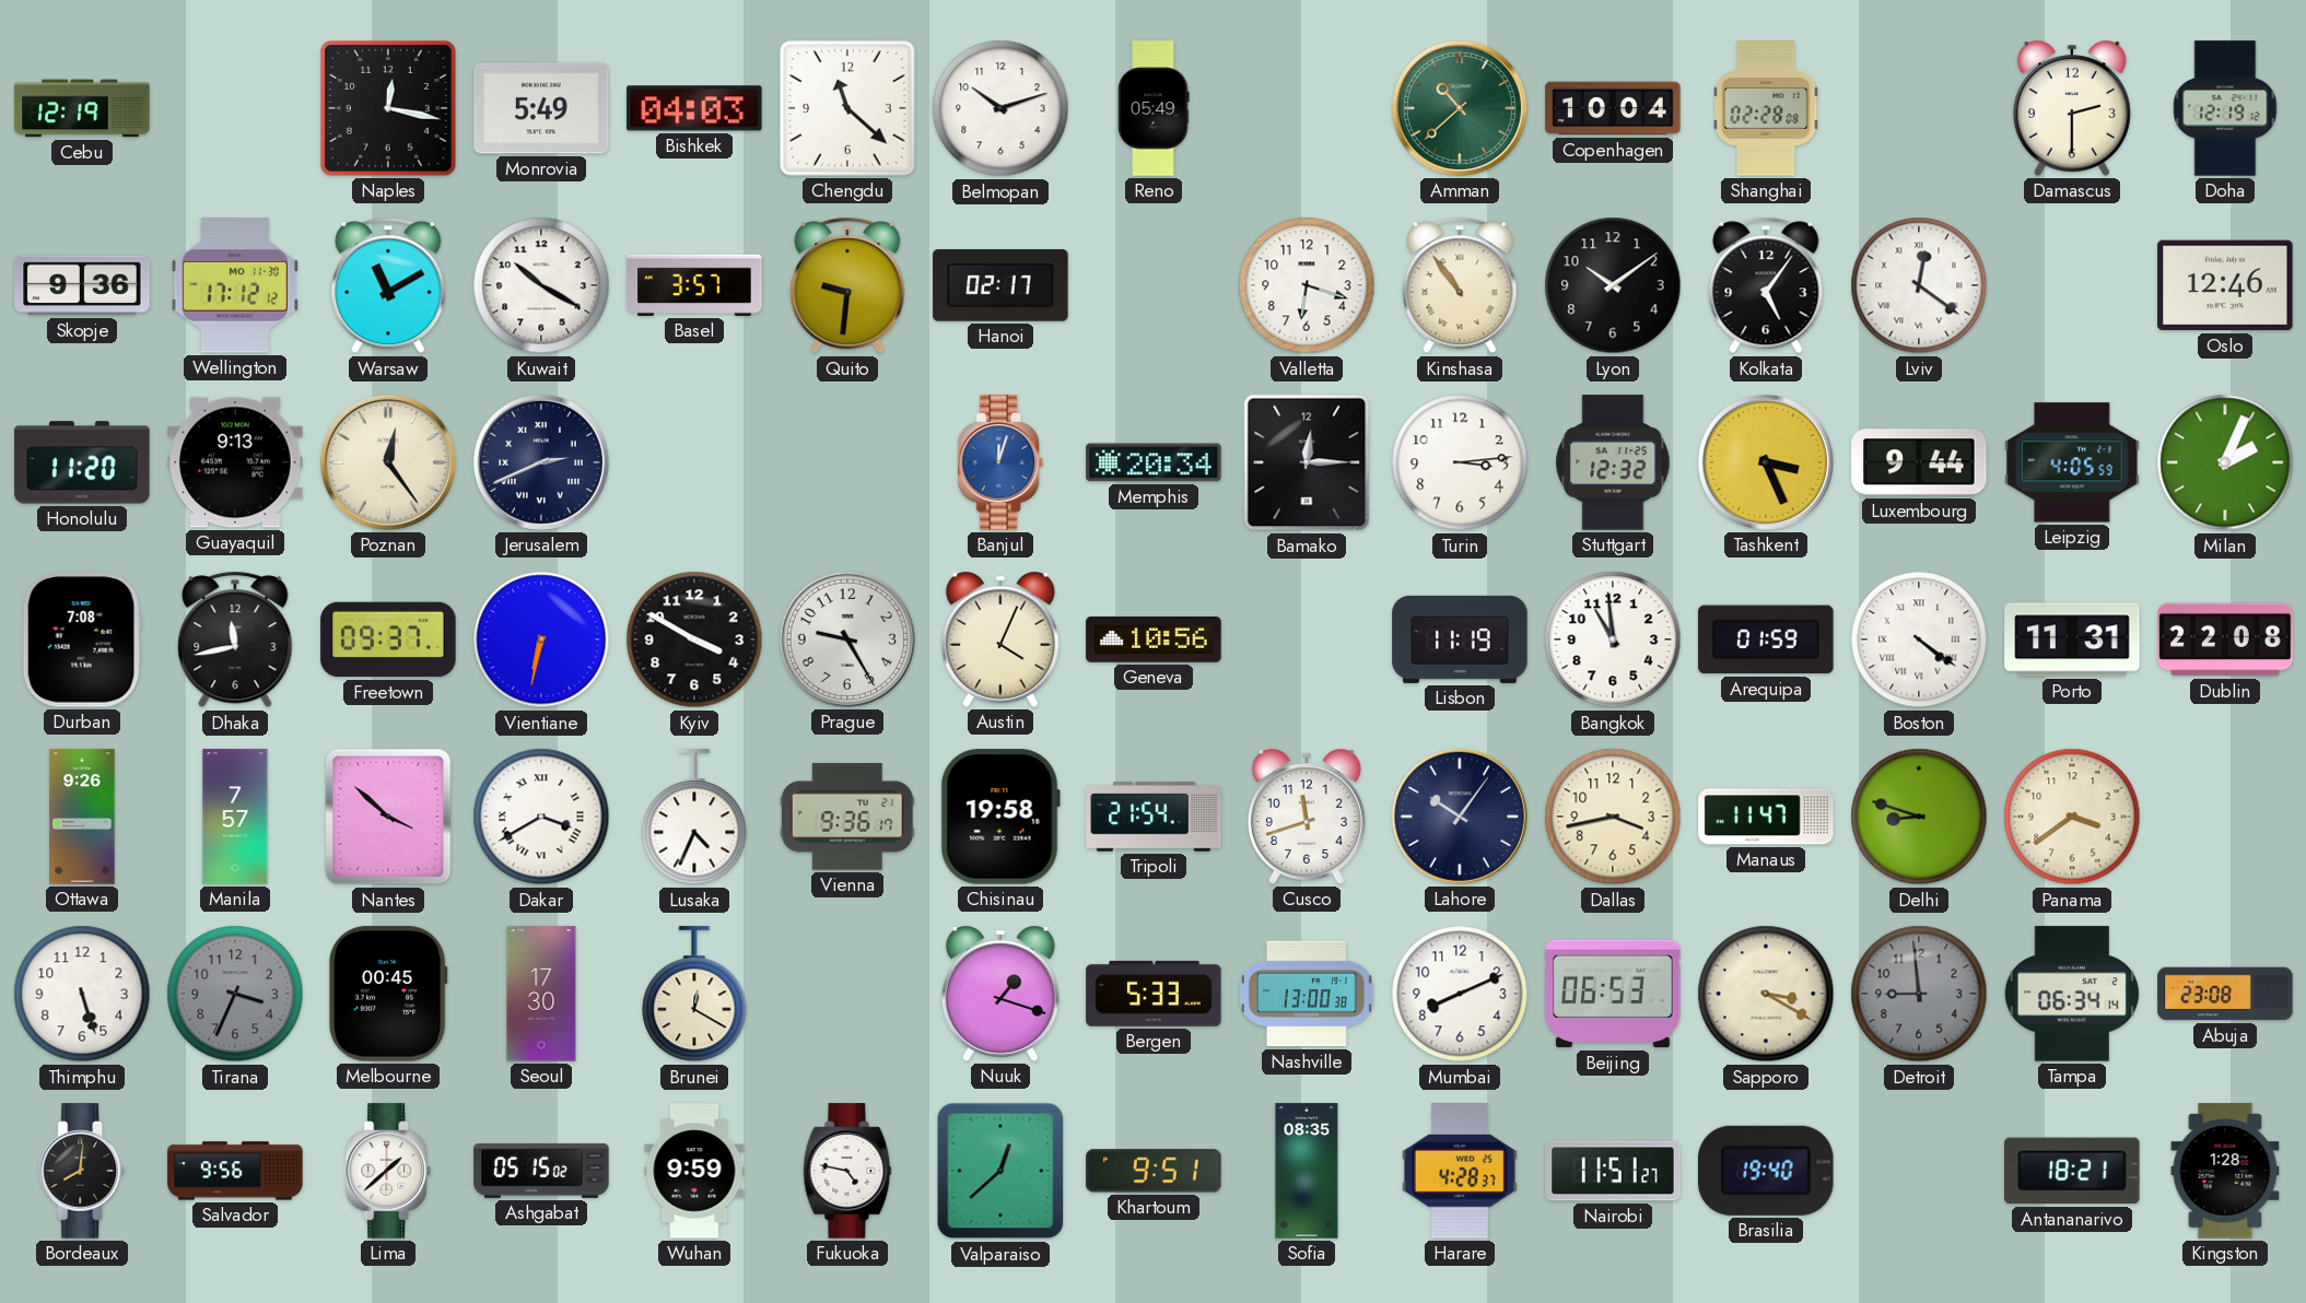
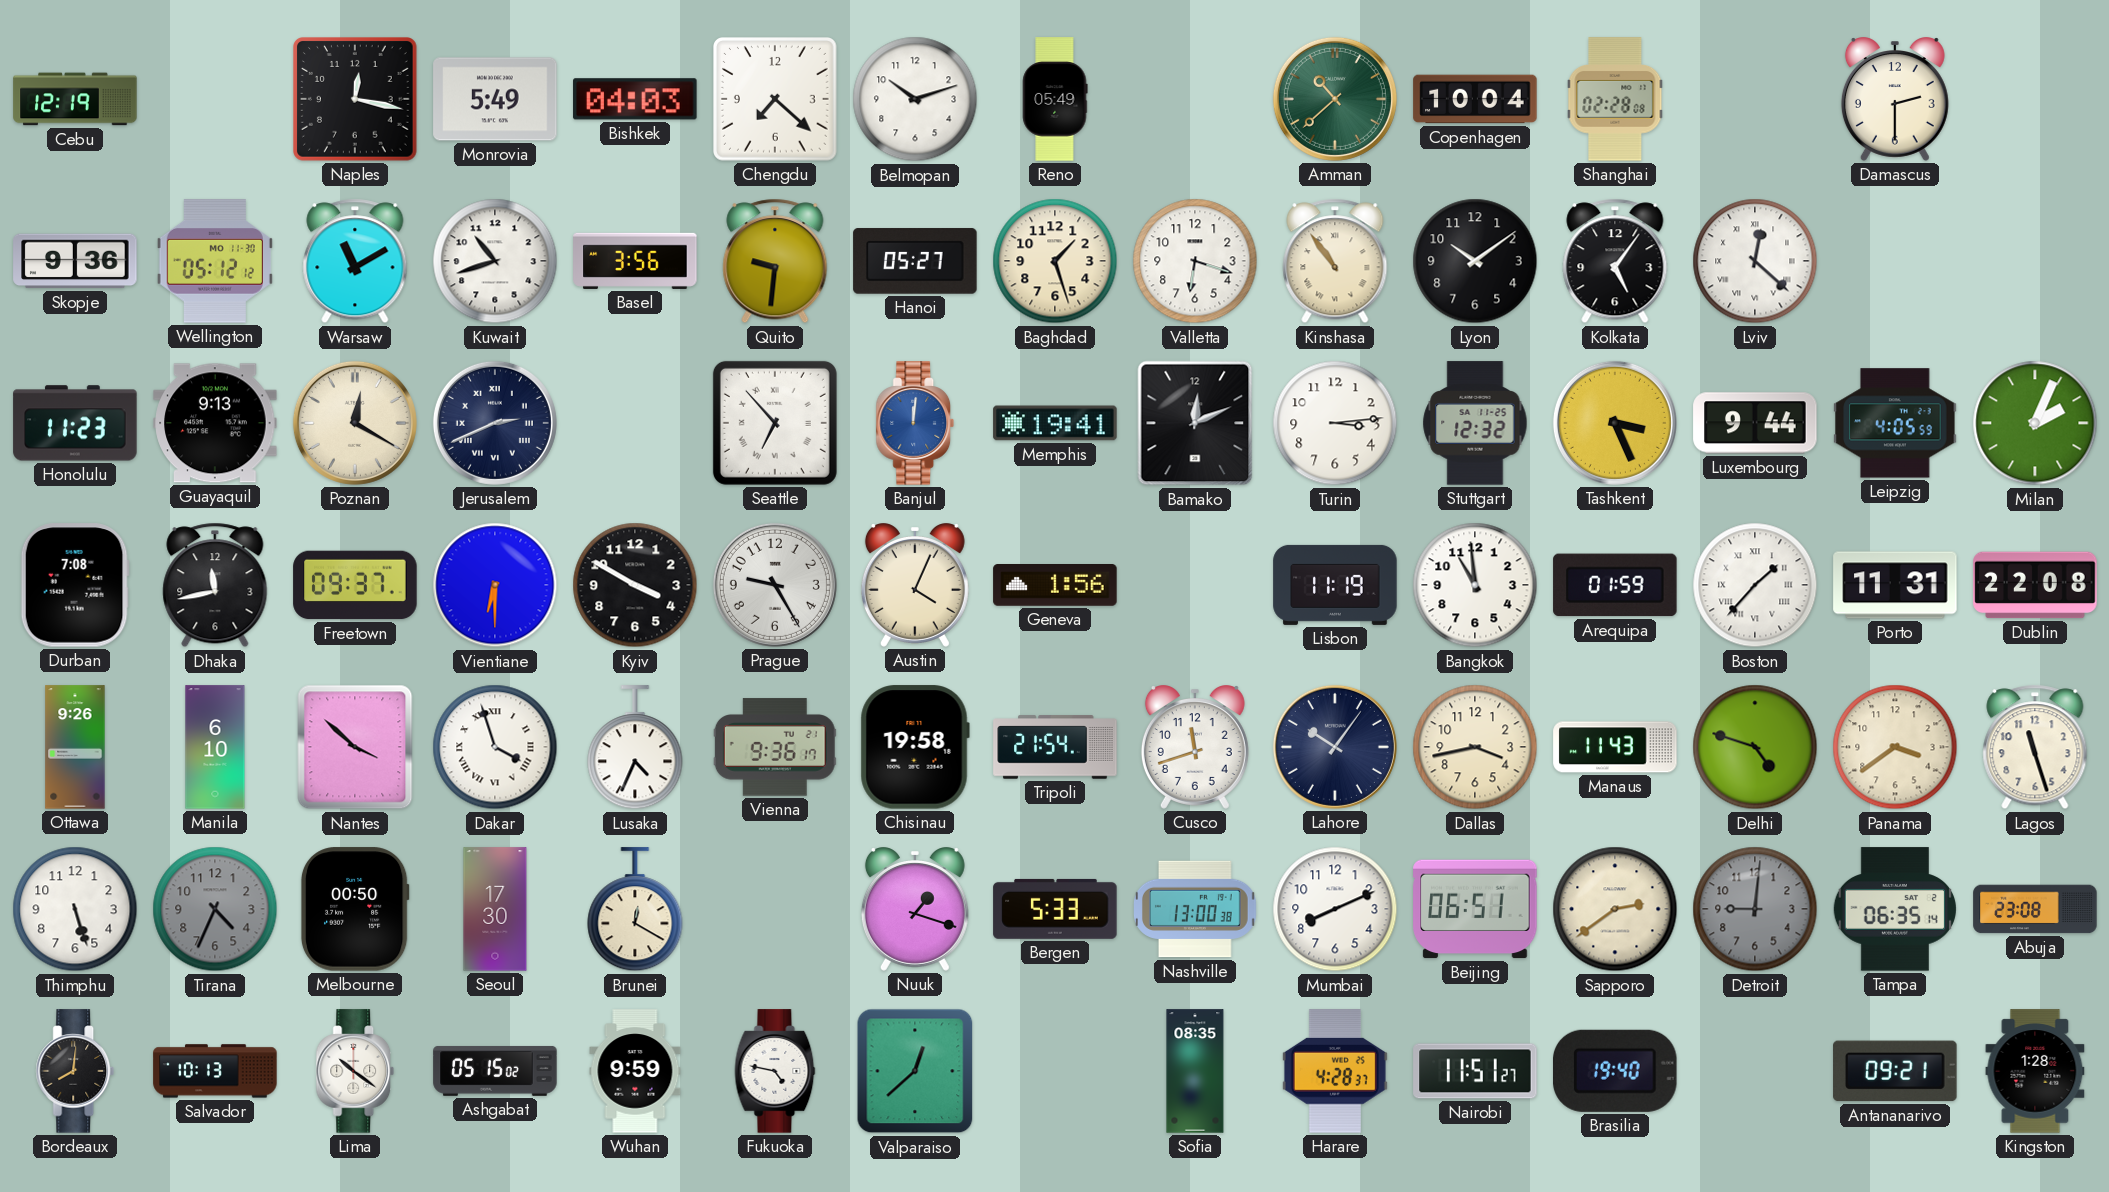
Chengdu: 11:22 -> 7:22
Doha: 12:19 -> none
Wellington: 17:12 -> 05:12
Kuwait: 10:20 -> 10:42
Basel: 3:57 -> 3:56
Hanoi: 02:17 -> 05:27
Baghdad: none -> 1:27
Lviv: 12:21 -> 12:22
Oslo: 12:46 -> none
Honolulu: 11:20 -> 11:23
Poznan: 12:24 -> 12:20
Seattle: none -> 6:53
Banjul: 12:03 -> 12:01
Memphis: 20:34 -> 19:41
Bamako: 12:15 -> 12:11
Vientiane: 6:32 -> 6:30
Geneva: 10:56 -> 1:56
Boston: 4:21 -> 1:37
Manila: 7:57 -> 6:10
Dakar: 3:40 -> 3:57
Manaus: 11:47 -> 11:43
Delhi: 8:48 -> 4:48
Lagos: none -> 11:27
Tirana: 3:34 -> 4:34
Melbourne: 00:45 -> 00:50
Beijing: 06:53 -> 06:51
Sapporo: 3:20 -> 2:39
Detroit: 8:59 -> 9:01
Tampa: 06:34 -> 06:35
Salvador: 9:56 -> 10:13
Lima: 1:38 -> 10:21
Khartoum: 9:51 -> none
Antananarivo: 18:21 -> 09:21
